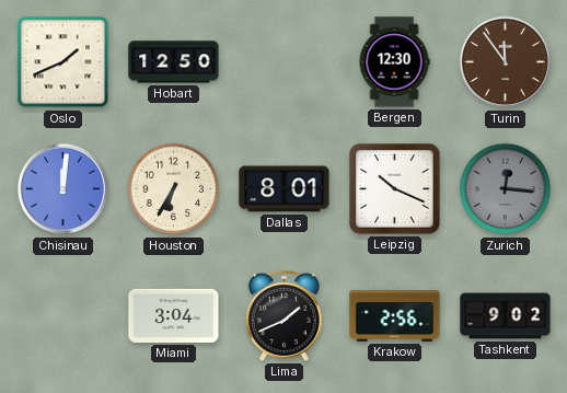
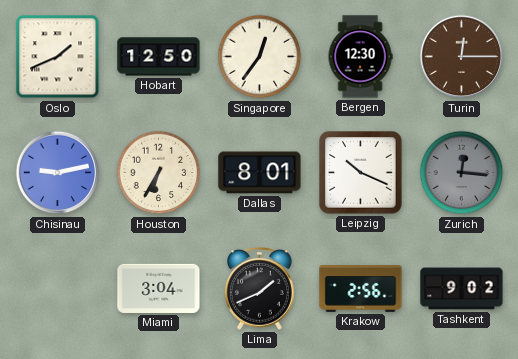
Singapore: none -> 12:36
Turin: 11:54 -> 12:15
Chisinau: 12:01 -> 9:13
